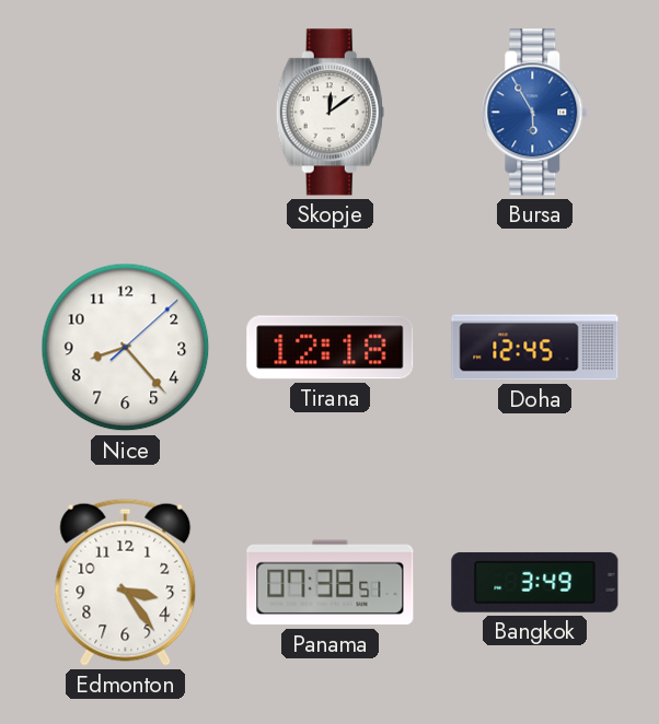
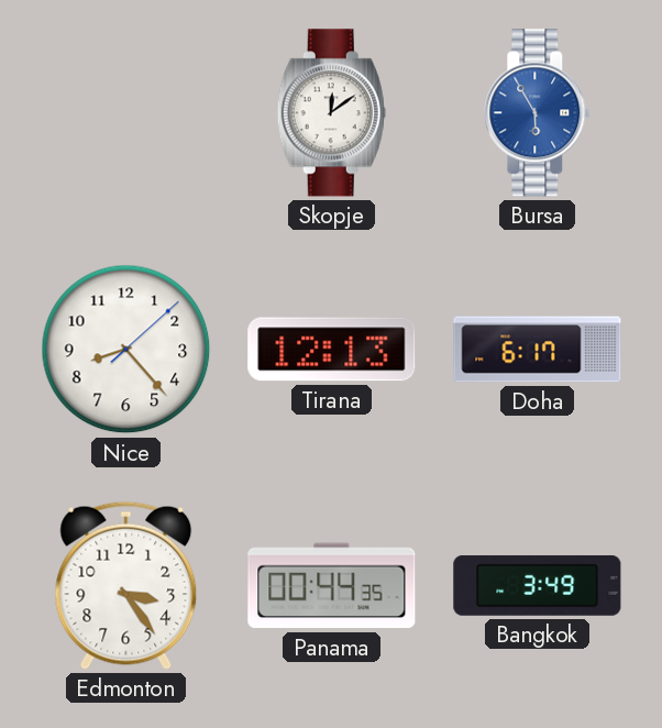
Tirana: 12:18 -> 12:13
Doha: 12:45 -> 6:17
Panama: 07:38 -> 00:44
